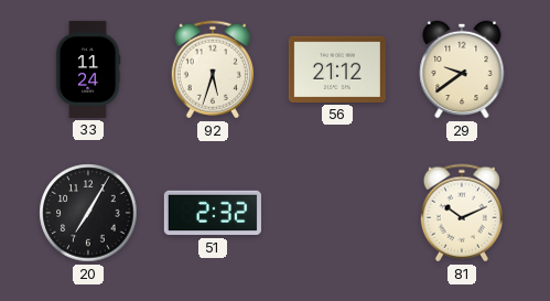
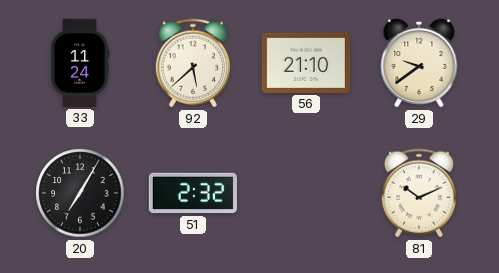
92: 5:33 -> 5:38
56: 21:12 -> 21:10
